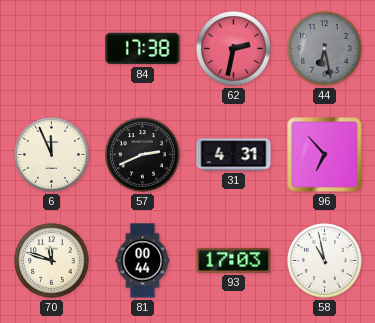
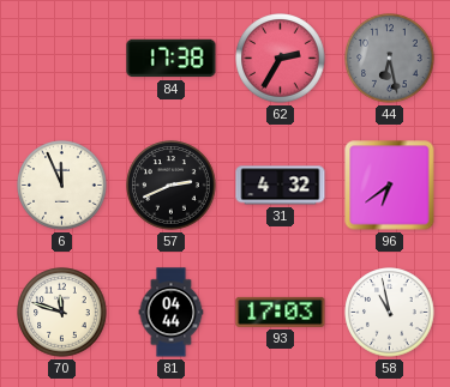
62: 2:32 -> 2:35
31: 4:31 -> 4:32
96: 6:53 -> 6:39
81: 00:44 -> 04:44
